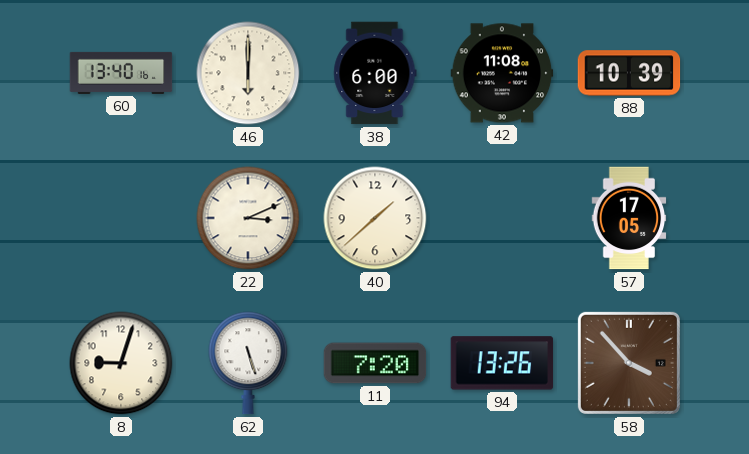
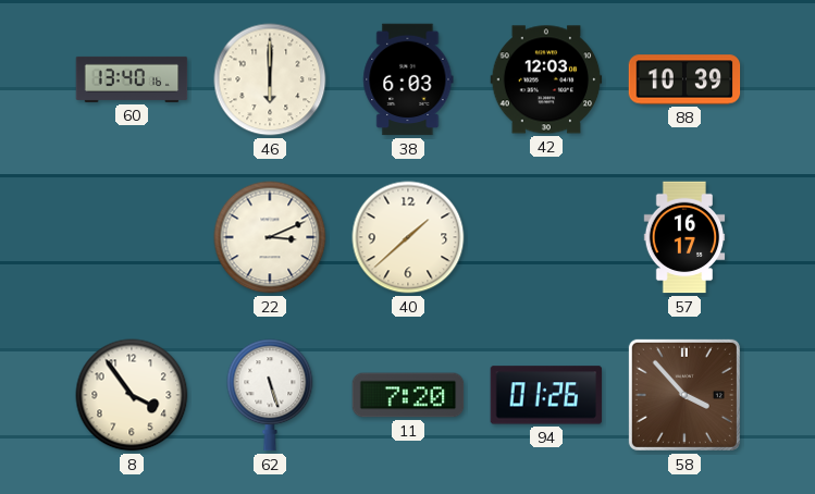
38: 6:00 -> 6:03
42: 11:08 -> 12:03
57: 17:05 -> 16:17
8: 9:03 -> 3:54
94: 13:26 -> 01:26
